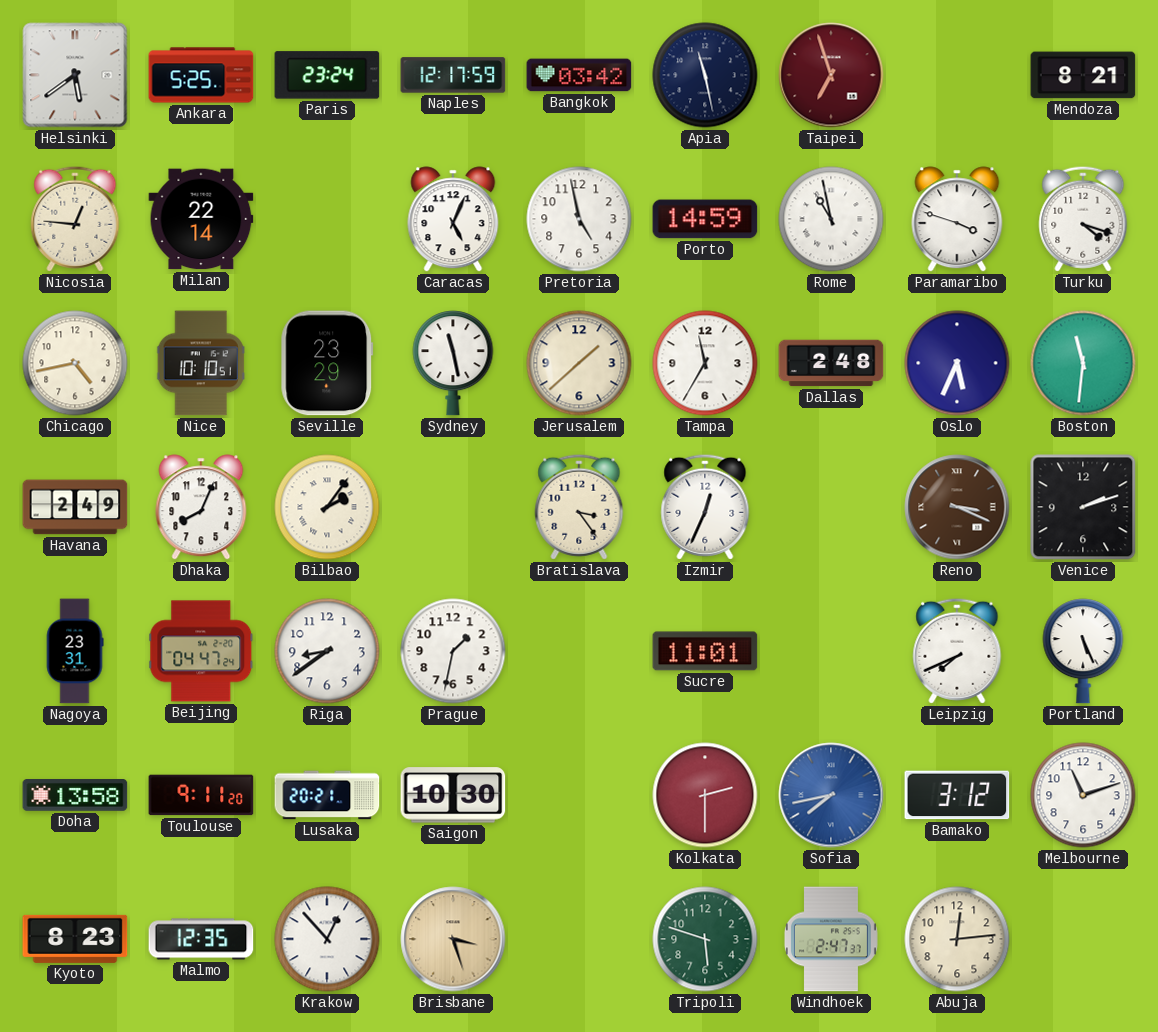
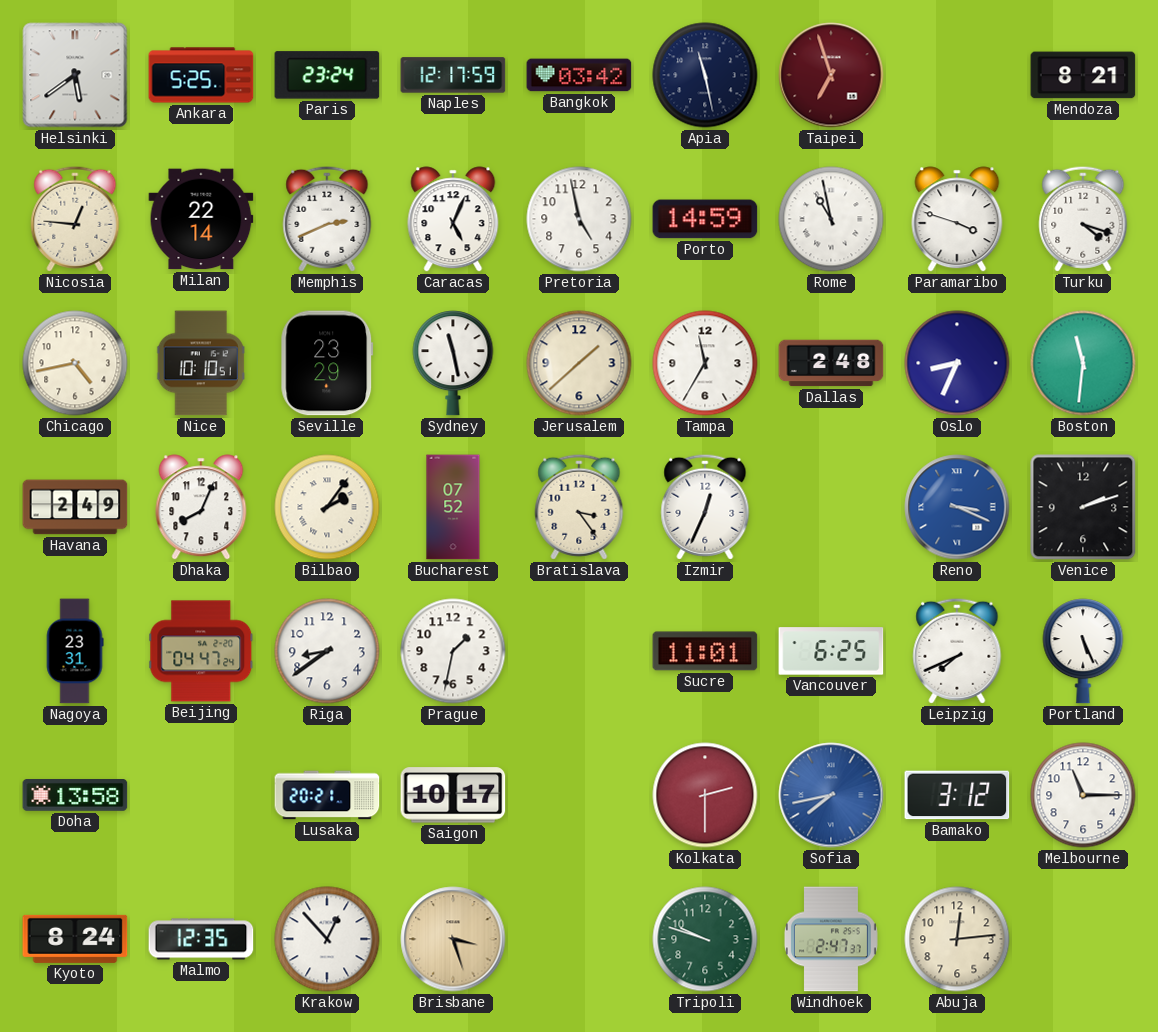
Memphis: none -> 2:41
Oslo: 5:34 -> 8:34
Bucharest: none -> 07:52
Reno dial: brown -> blue
Vancouver: none -> 6:25
Toulouse: 9:11 -> none
Saigon: 10:30 -> 10:17
Melbourne: 11:12 -> 11:15
Kyoto: 8:23 -> 8:24
Tripoli: 5:48 -> 9:48
